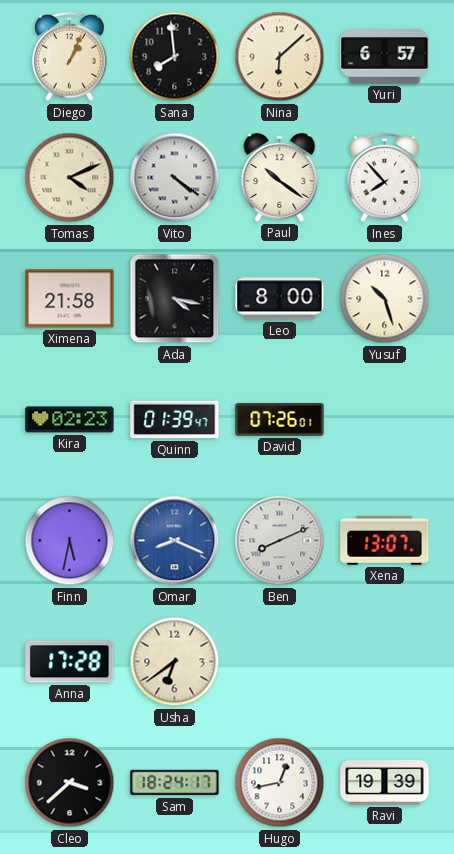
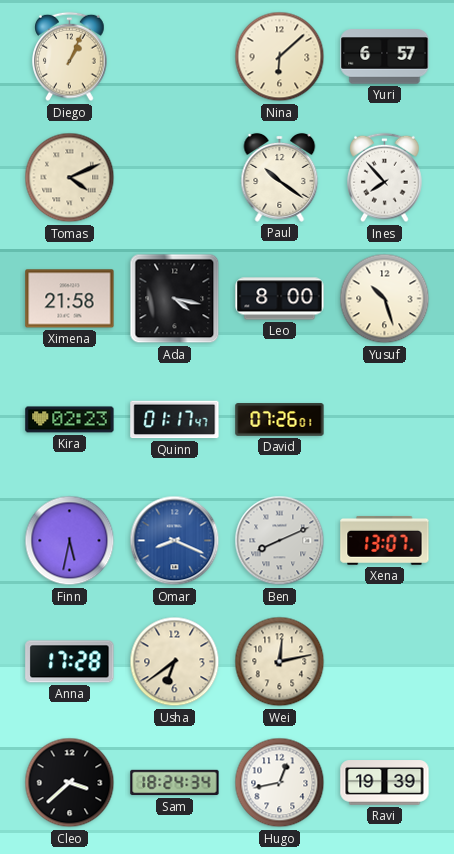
Sana: 7:59 -> none
Vito: 4:21 -> none
Quinn: 01:39 -> 01:17
Wei: none -> 12:13
Sam: 18:24:17 -> 18:24:34
